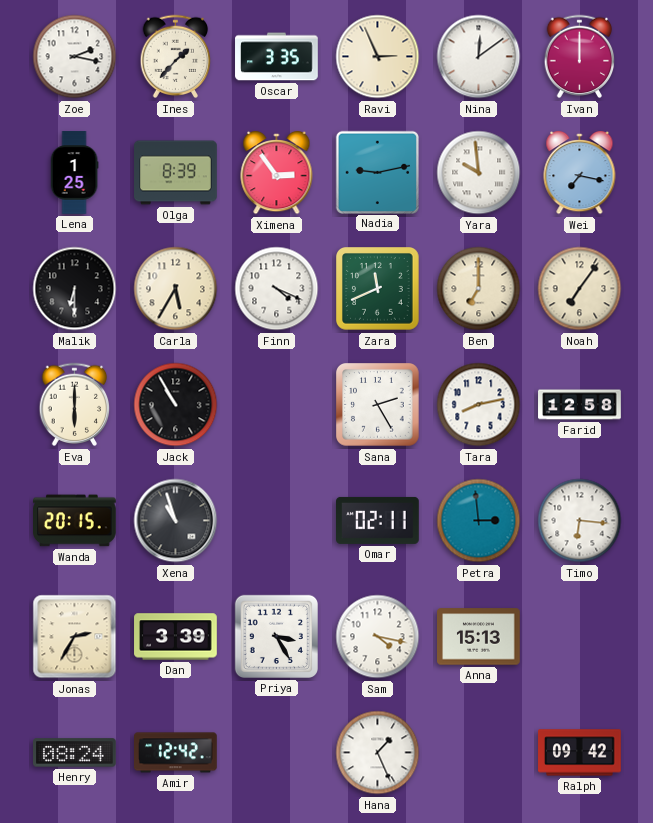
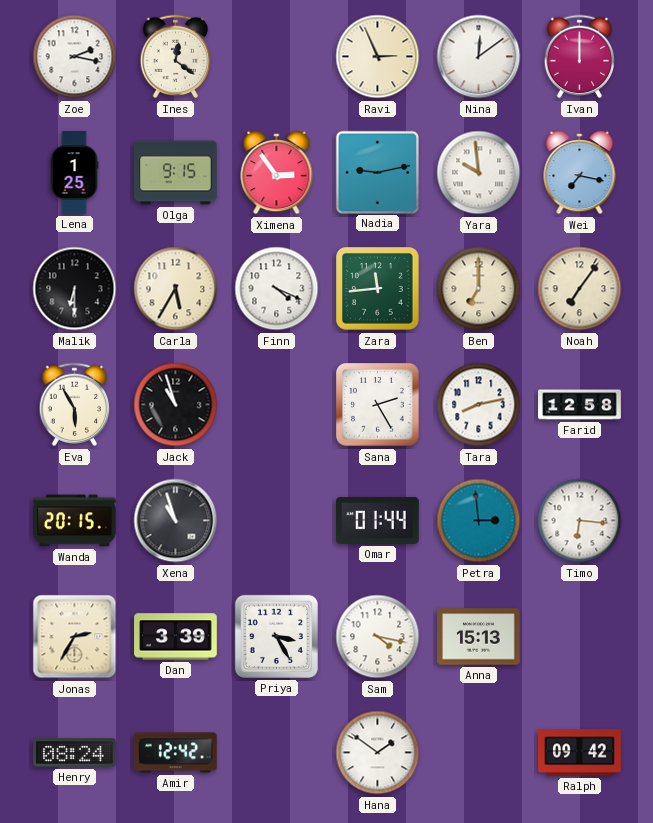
Ines: 1:37 -> 12:21
Oscar: 3:35 -> none
Olga: 8:39 -> 9:15
Zara: 11:41 -> 11:44
Eva: 6:00 -> 5:55
Jack: 10:55 -> 10:57
Omar: 02:11 -> 01:44
Hana: 1:26 -> 1:51
